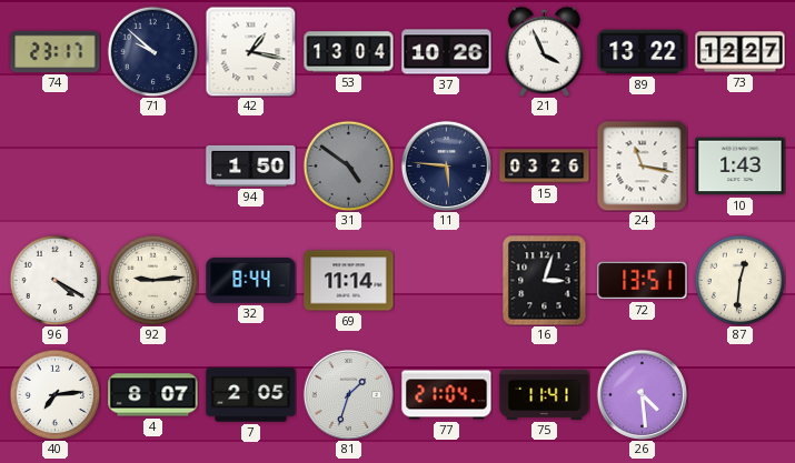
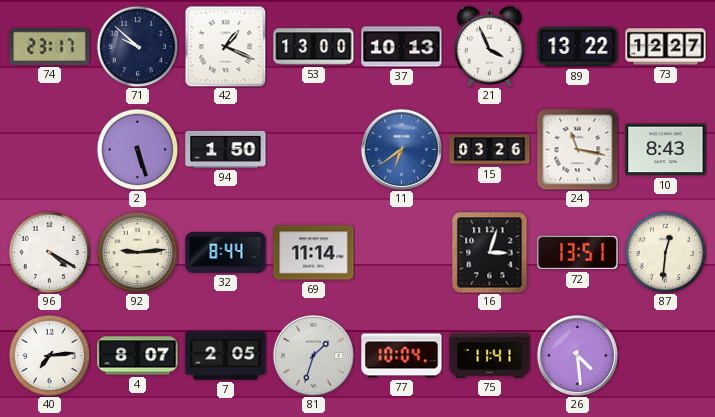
42: 1:17 -> 1:19
53: 13:04 -> 13:00
37: 10:26 -> 10:13
2: none -> 5:27
31: 4:51 -> none
11: 5:46 -> 6:39
11 dial: navy -> blue
10: 1:43 -> 8:43
77: 21:04 -> 10:04
